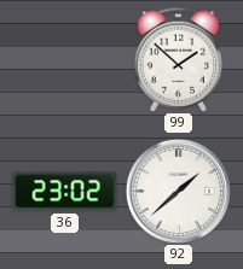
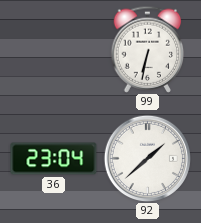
99: 1:52 -> 6:32
36: 23:02 -> 23:04
